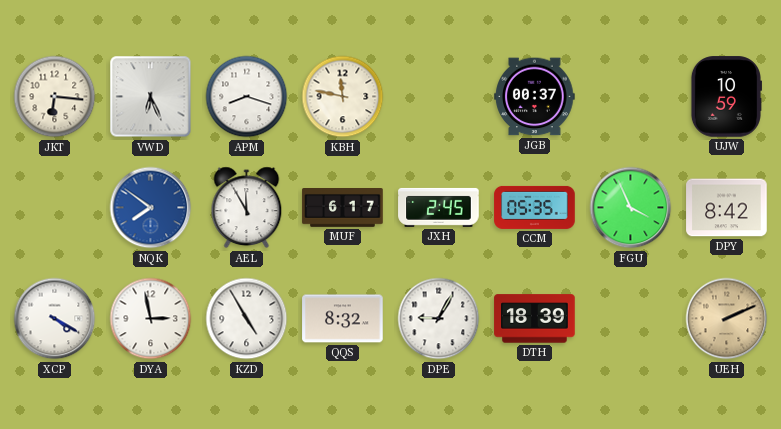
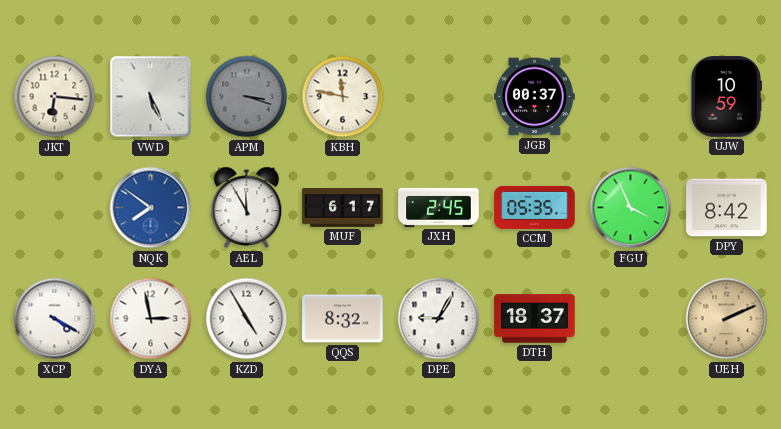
VWD: 6:26 -> 5:26
APM: 8:18 -> 3:18
APM dial: white -> grey
DTH: 18:39 -> 18:37
